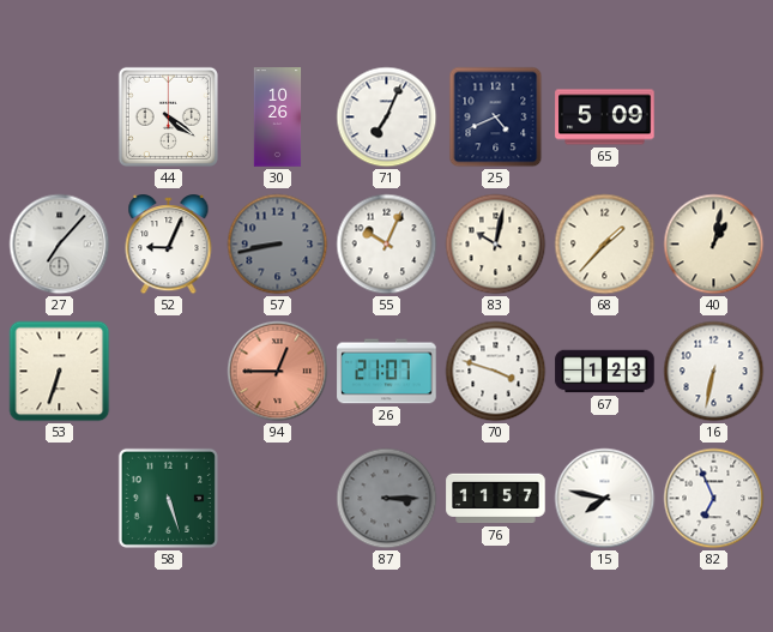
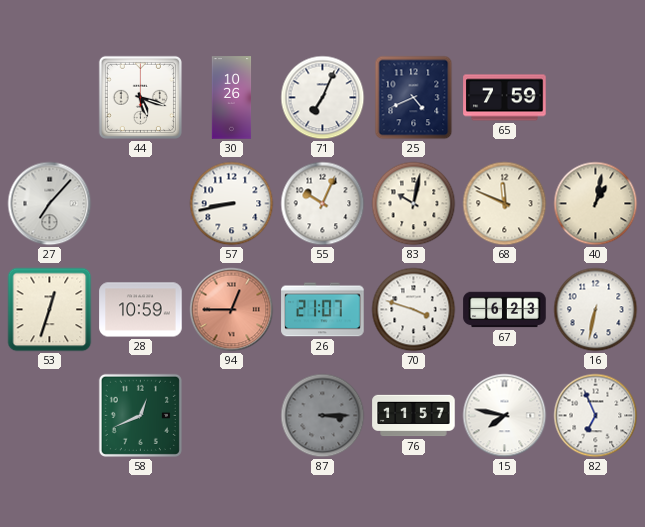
44: 4:21 -> 5:18
65: 5:09 -> 7:59
52: 9:04 -> none
57 dial: grey -> white
68: 1:37 -> 11:49
53: 6:33 -> 12:33
28: none -> 10:59
67: 1:23 -> 6:23
58: 5:27 -> 12:41
